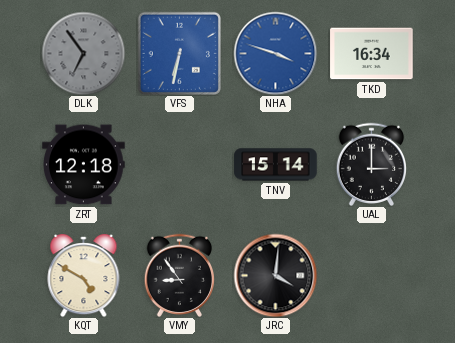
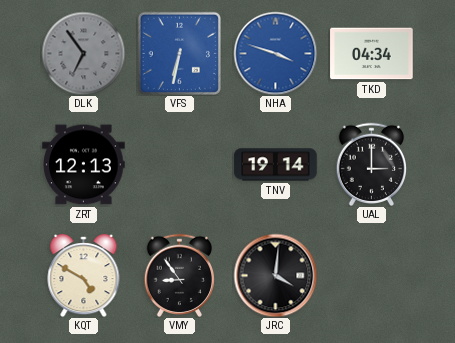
TKD: 16:34 -> 04:34
ZRT: 12:18 -> 12:13
TNV: 15:14 -> 19:14
